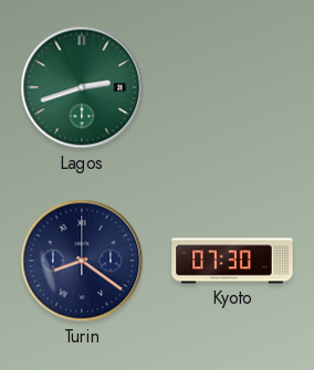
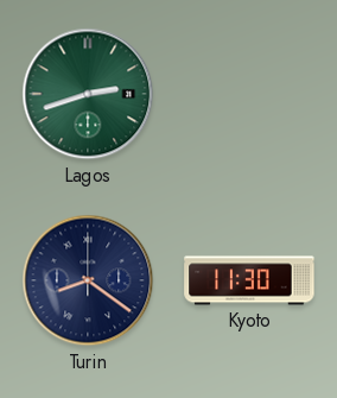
Kyoto: 07:30 -> 11:30
